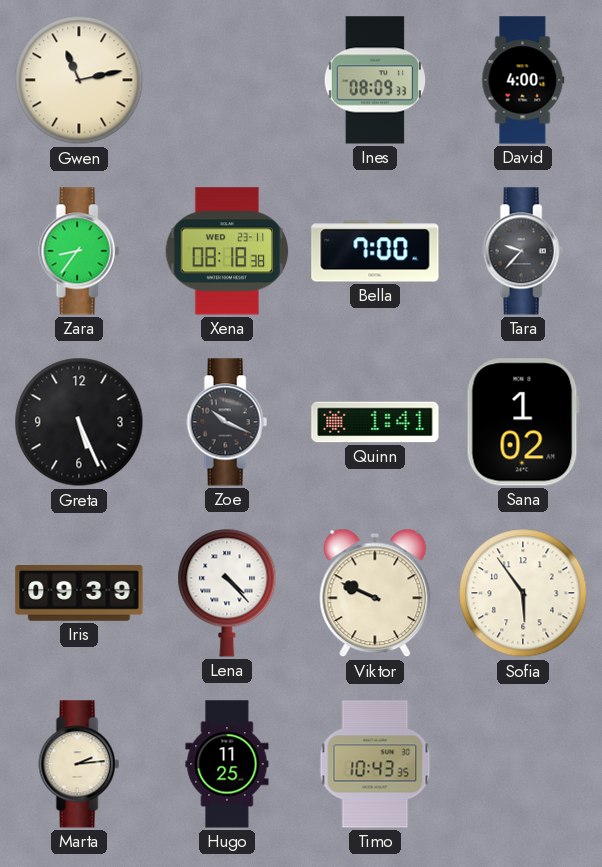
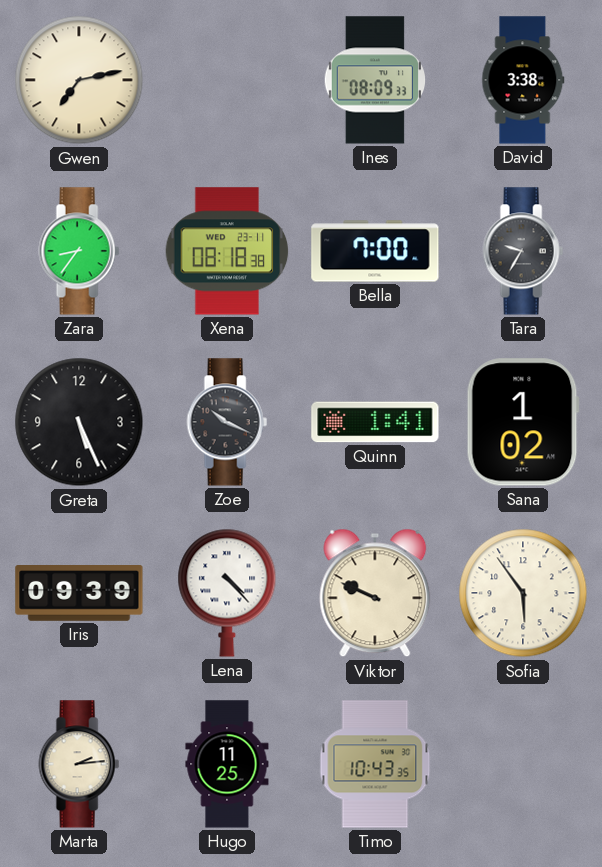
Gwen: 11:13 -> 7:13
David: 4:00 -> 3:38
Tara: 9:37 -> 9:35
